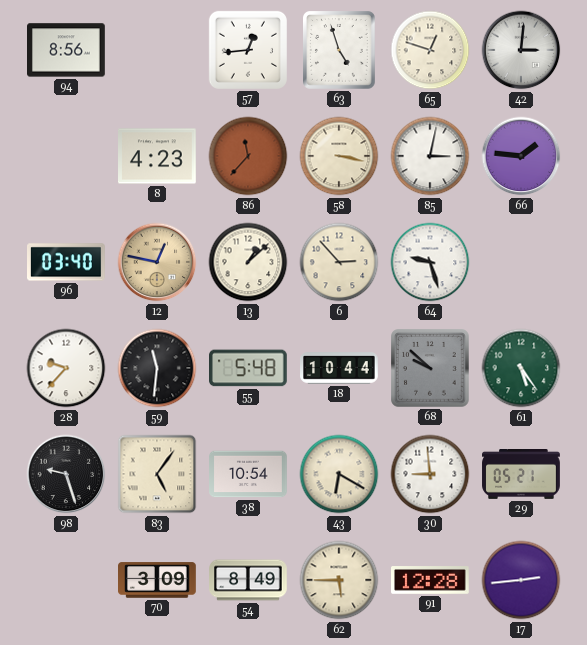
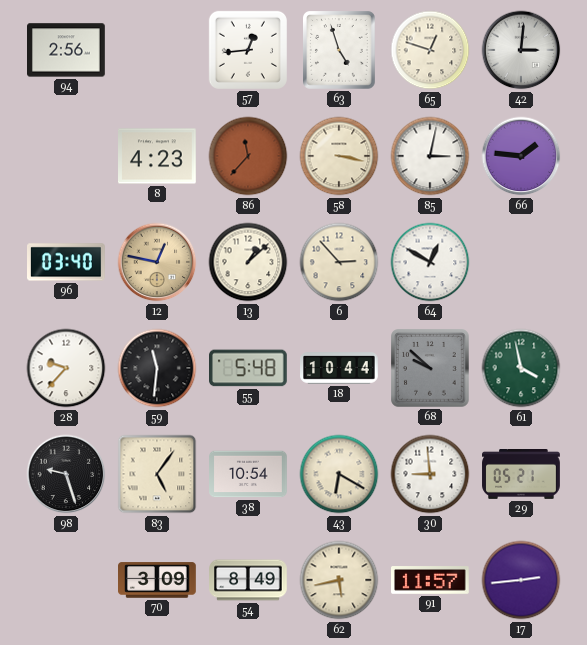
94: 8:56 -> 2:56
64: 9:27 -> 12:50
61: 5:24 -> 3:58
62: 5:45 -> 5:43
91: 12:28 -> 11:57
